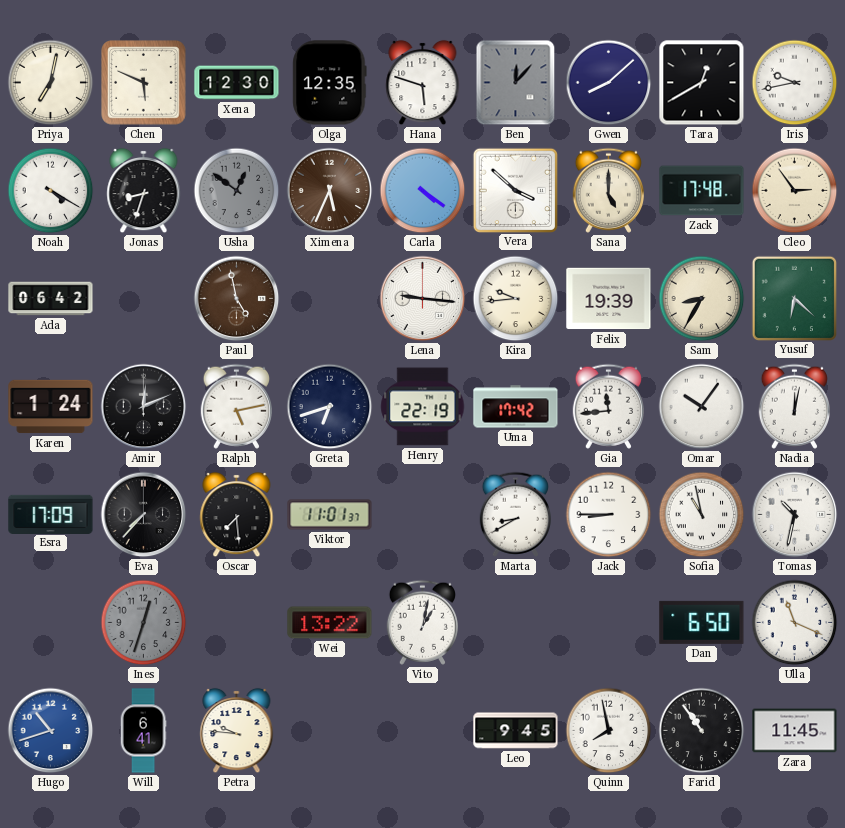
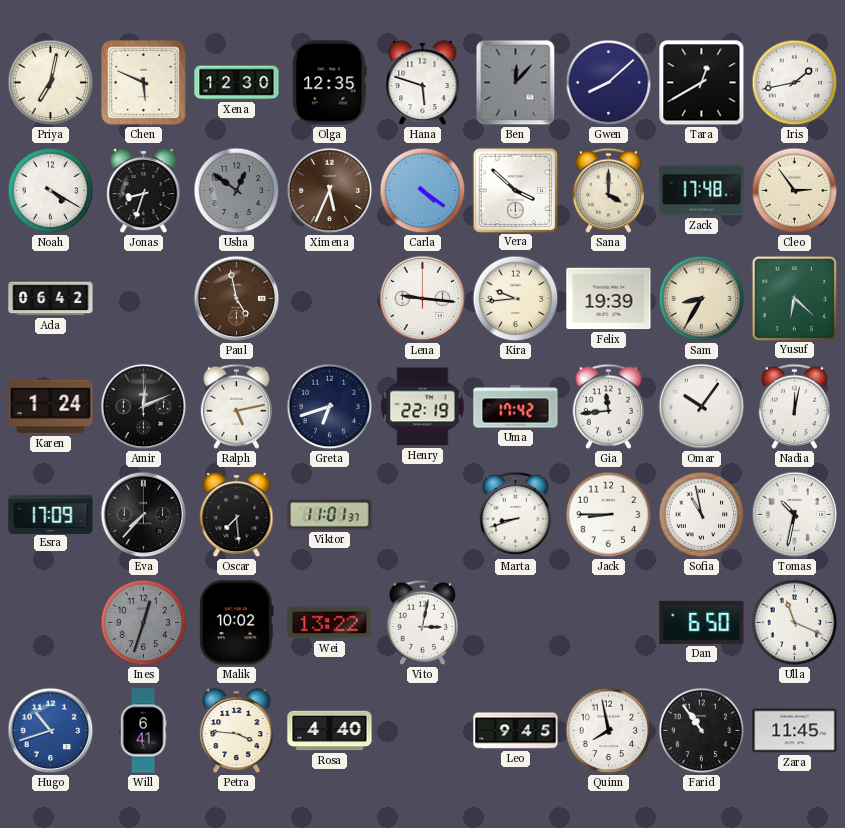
Iris: 9:43 -> 1:43
Sana: 5:00 -> 4:00
Marta: 8:40 -> 8:42
Malik: none -> 10:02
Vito: 1:02 -> 3:02
Petra: 9:46 -> 3:46
Rosa: none -> 4:40
